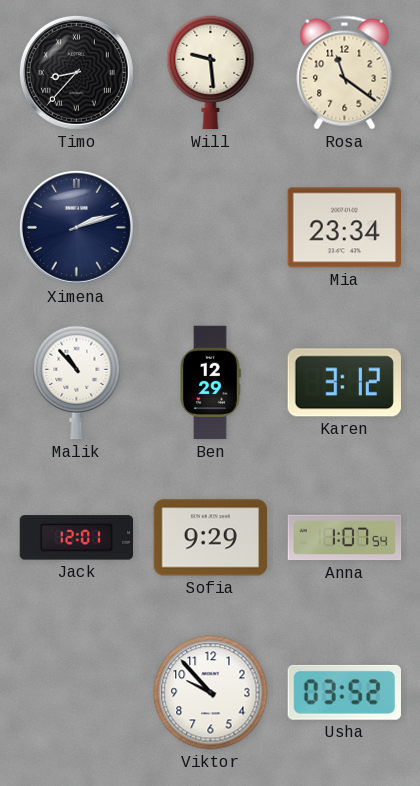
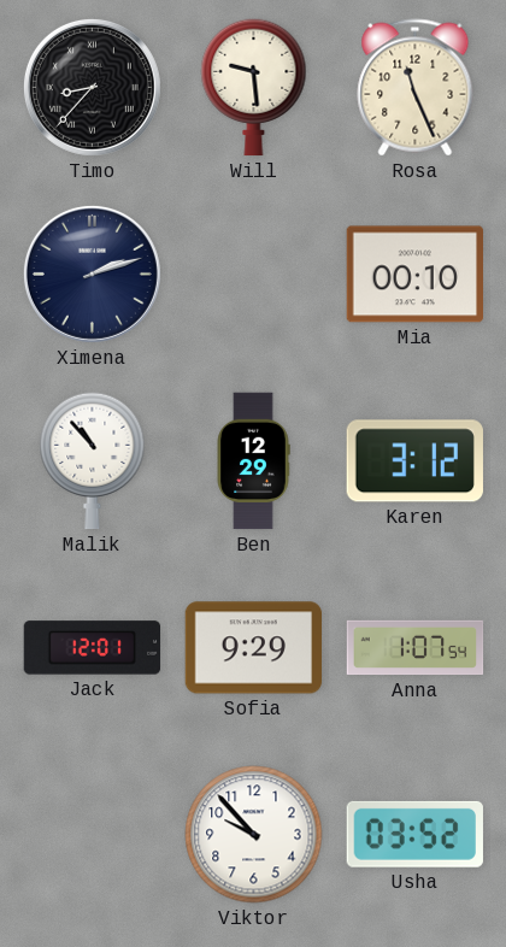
Rosa: 11:21 -> 11:26
Mia: 23:34 -> 00:10
